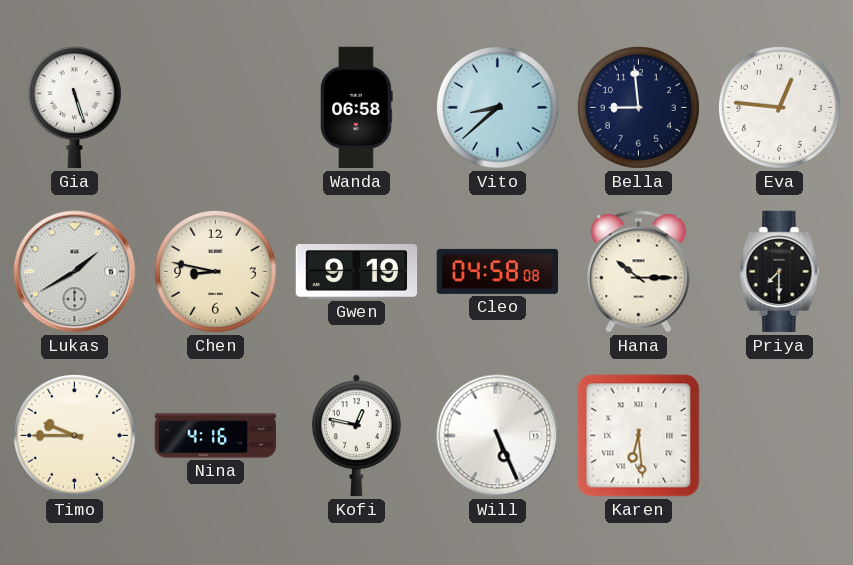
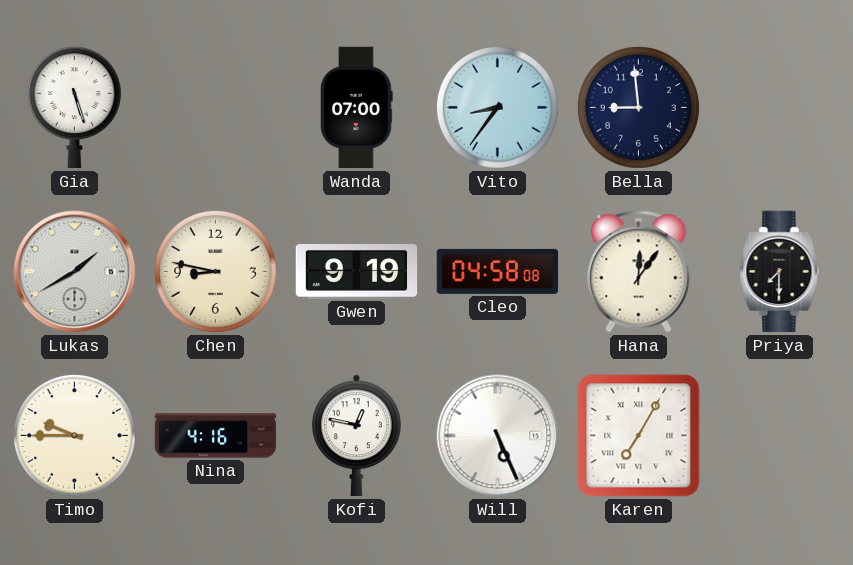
Wanda: 06:58 -> 07:00
Vito: 8:38 -> 8:36
Eva: 12:46 -> none
Hana: 10:15 -> 12:06
Karen: 6:29 -> 7:05
